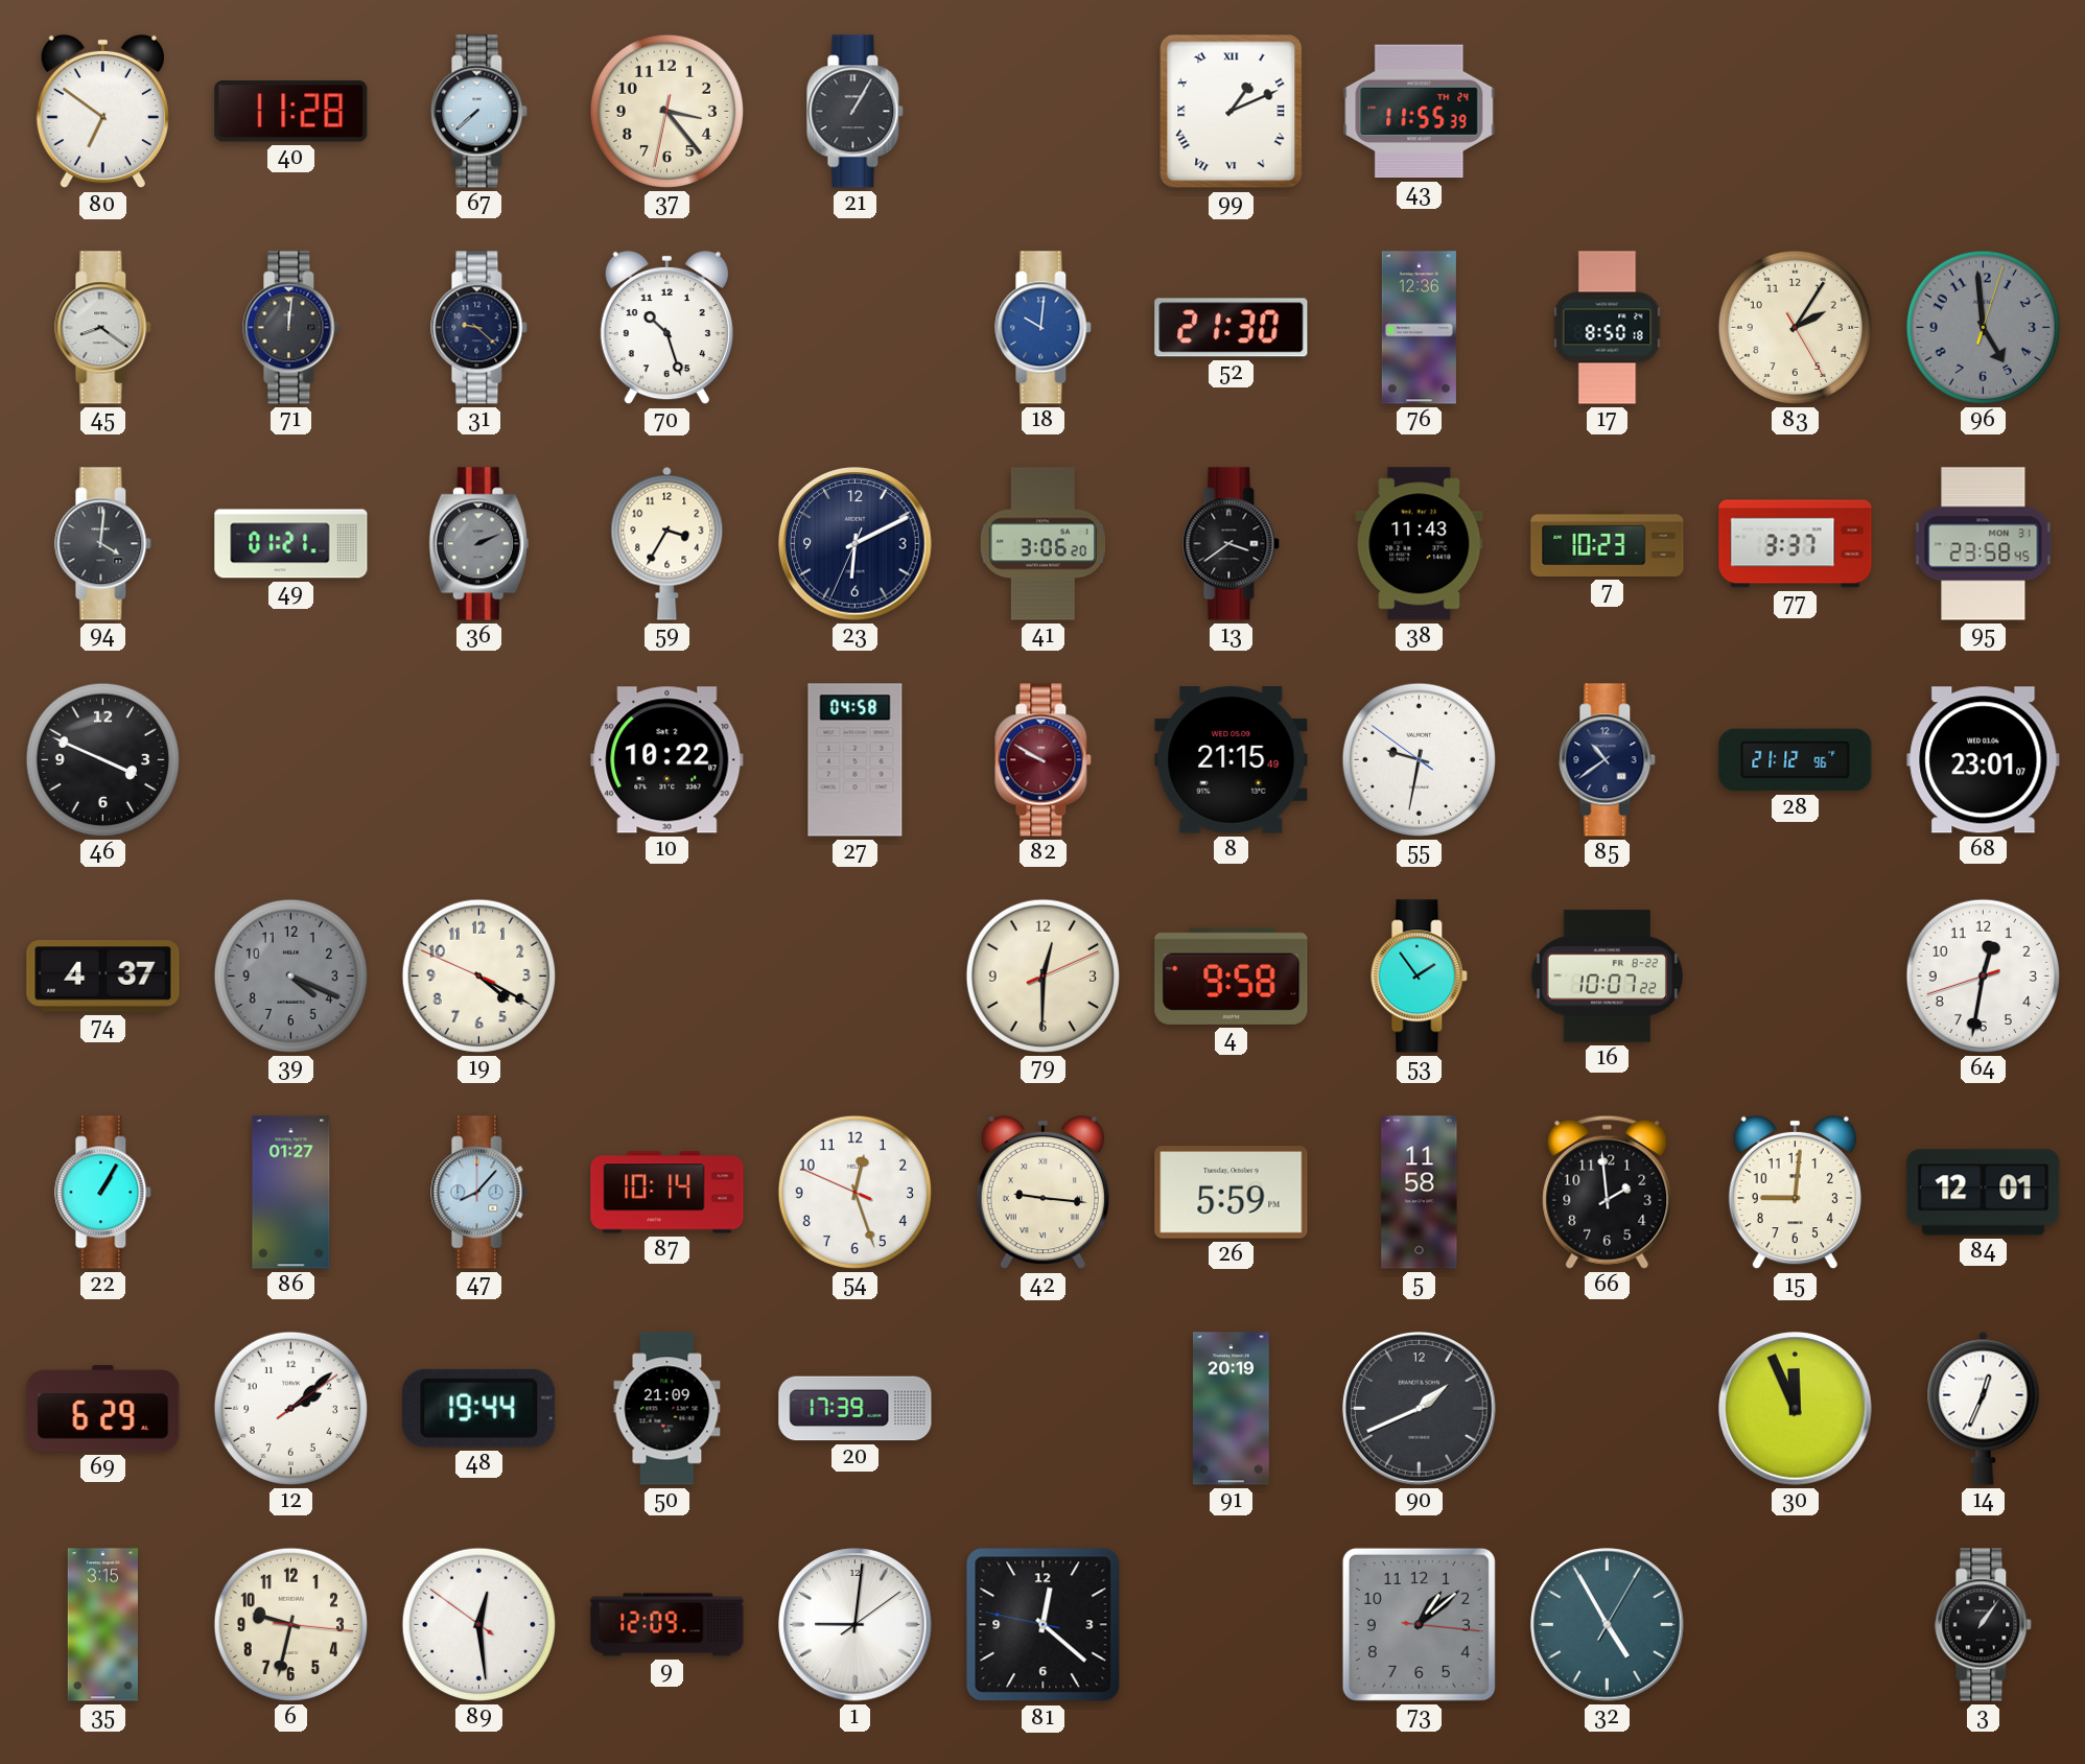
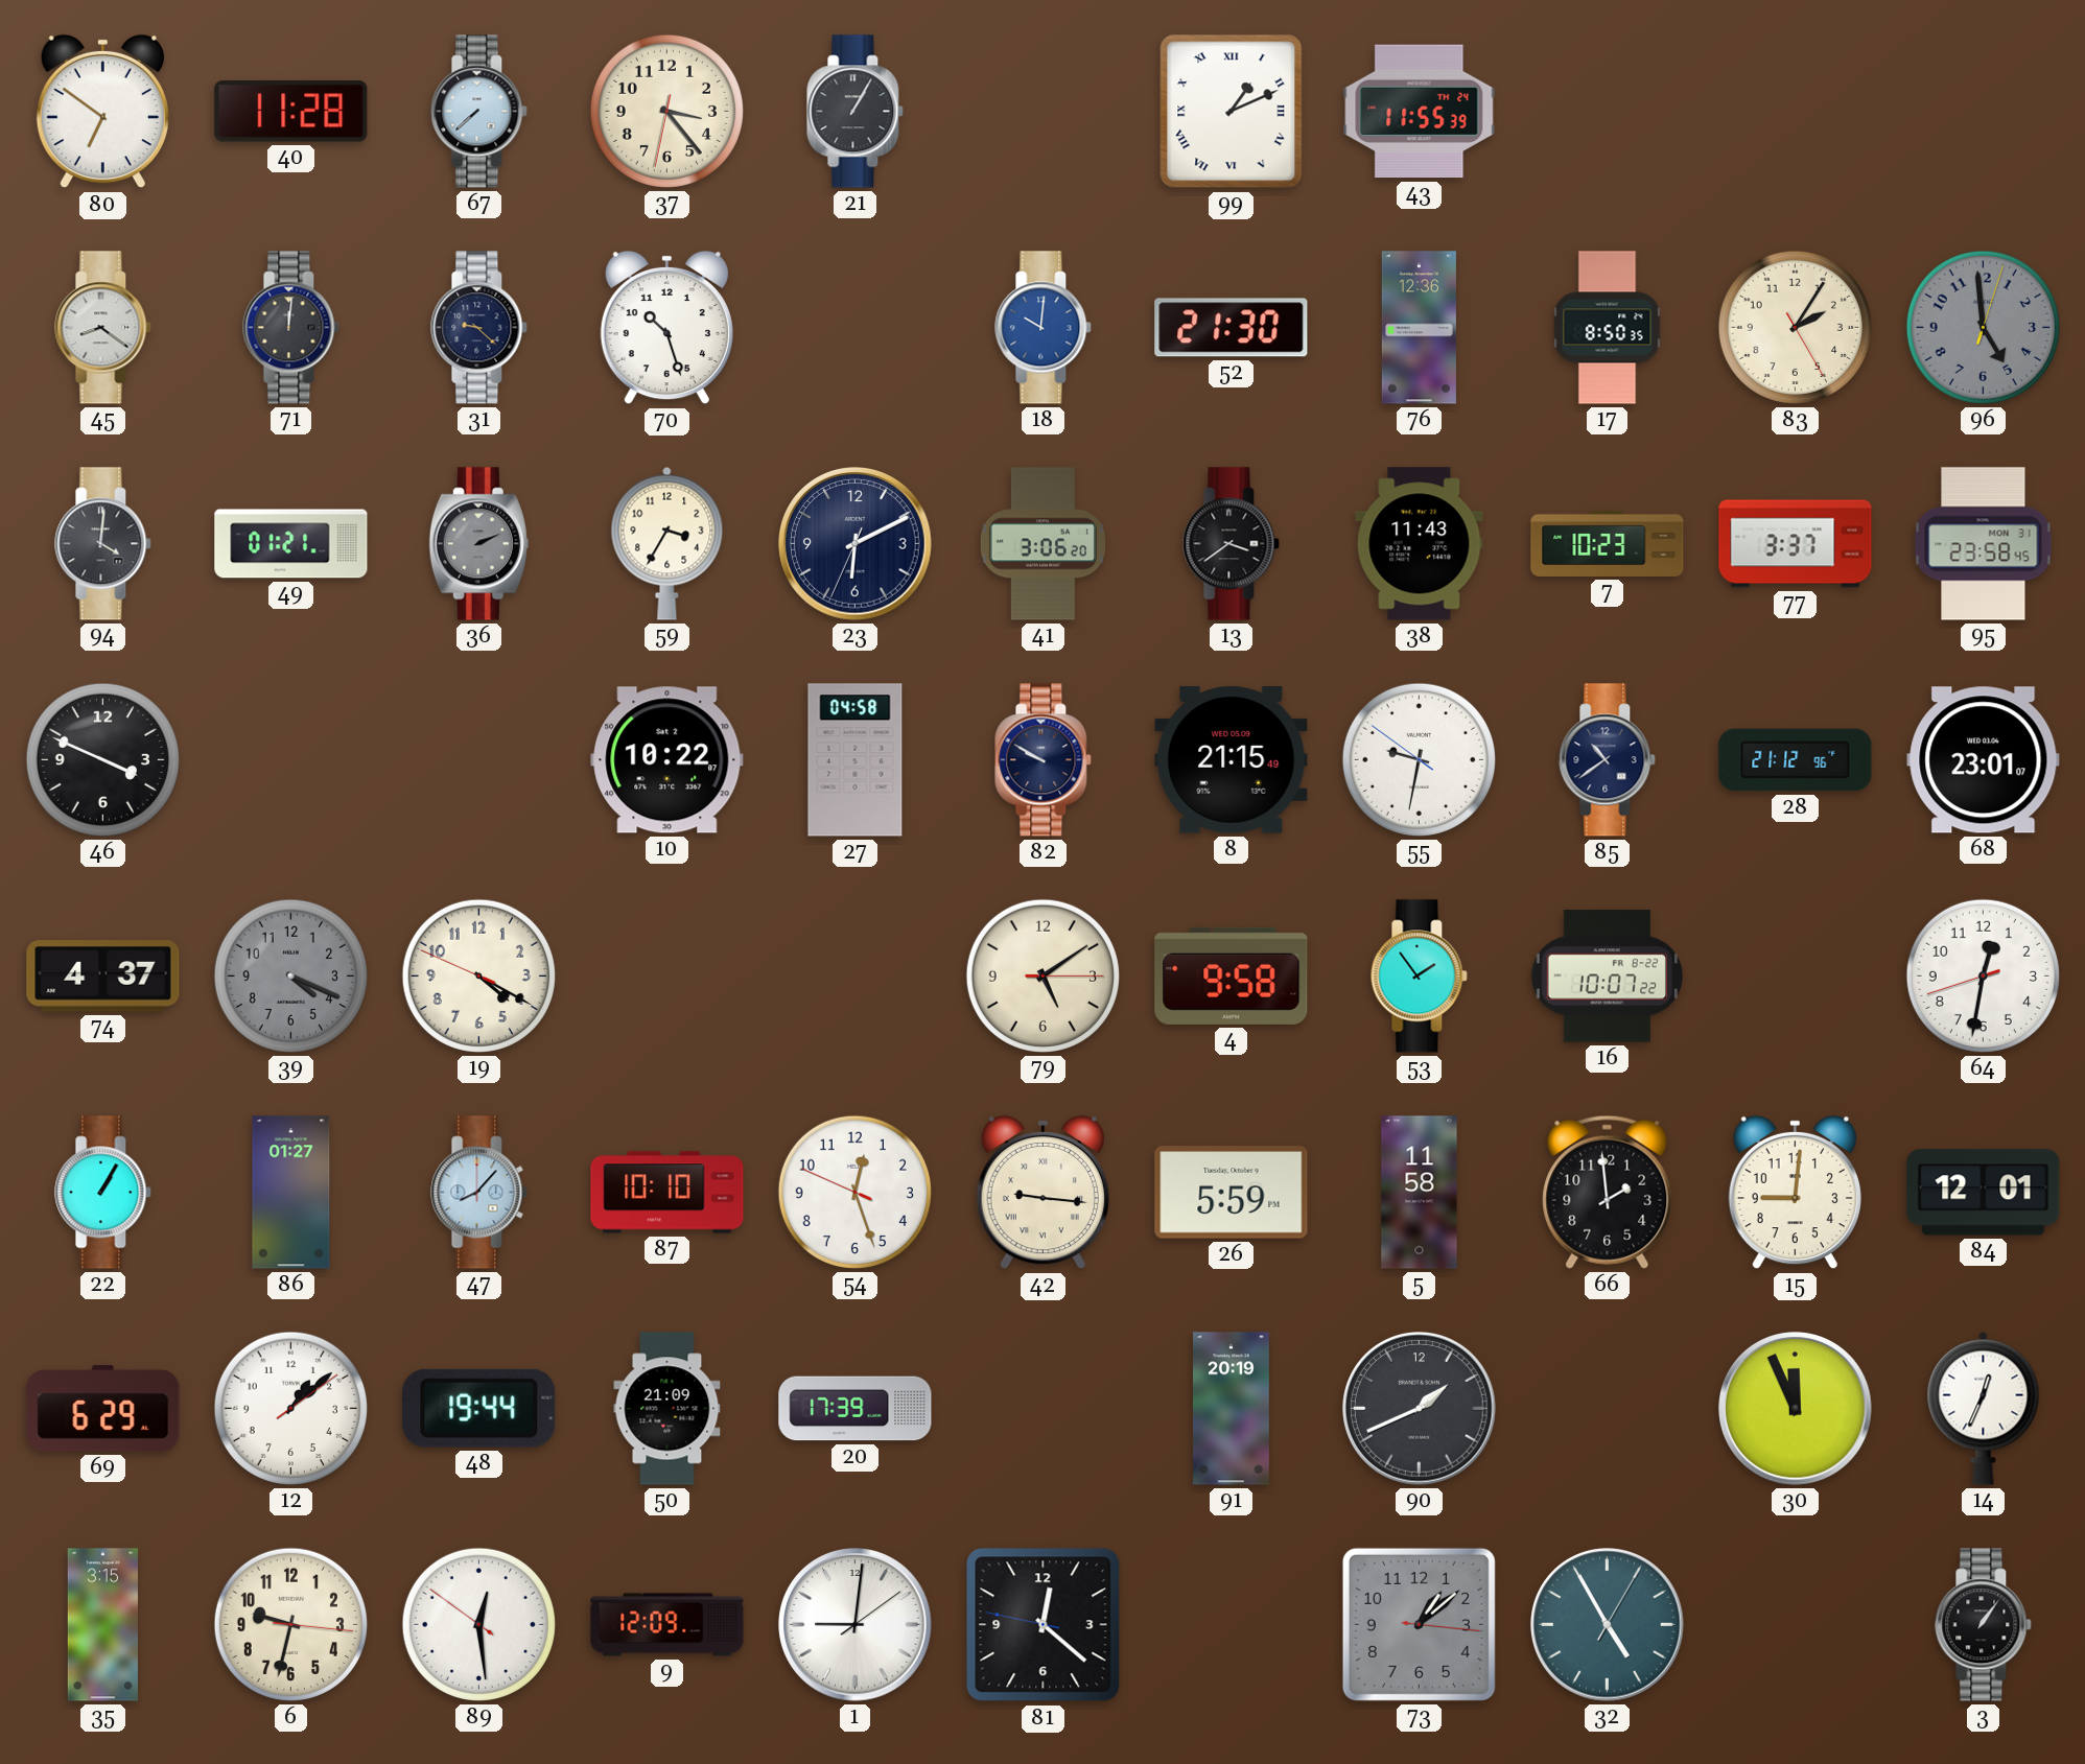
17: 8:50:18 -> 8:50:35
82 dial: burgundy -> navy
79: 12:30 -> 5:09
87: 10:14 -> 10:10
12: 2:08 -> 1:08
